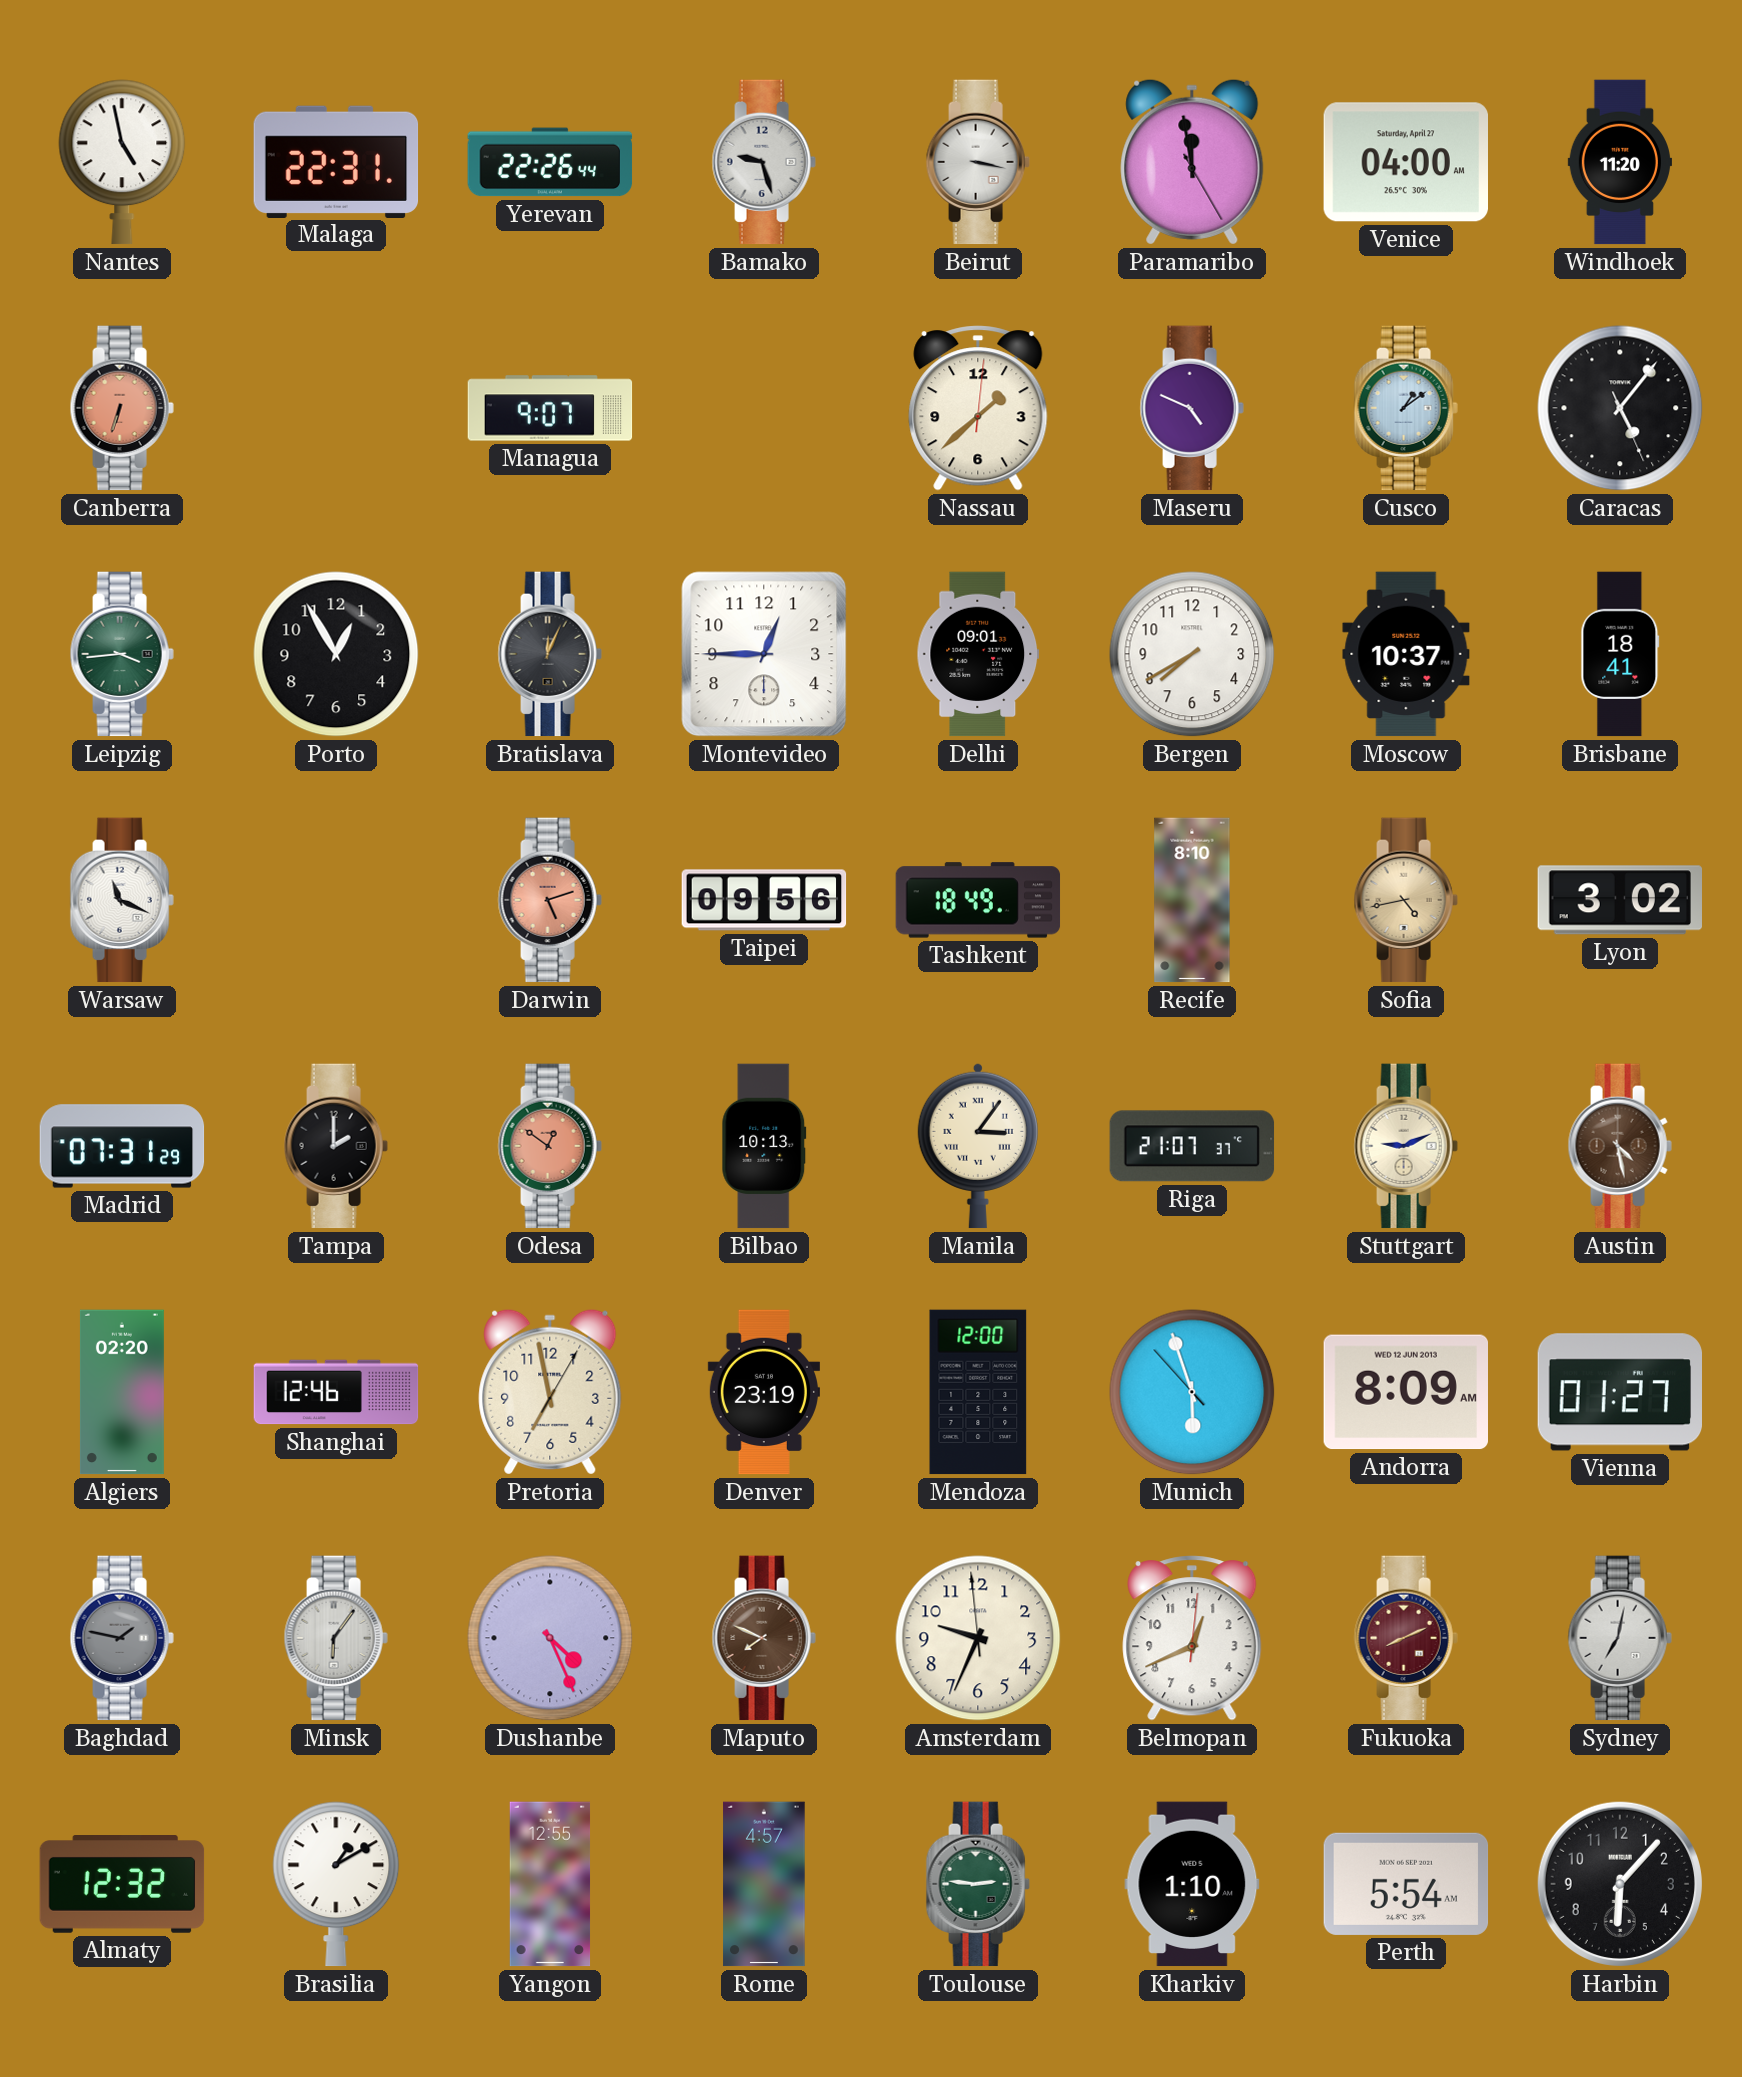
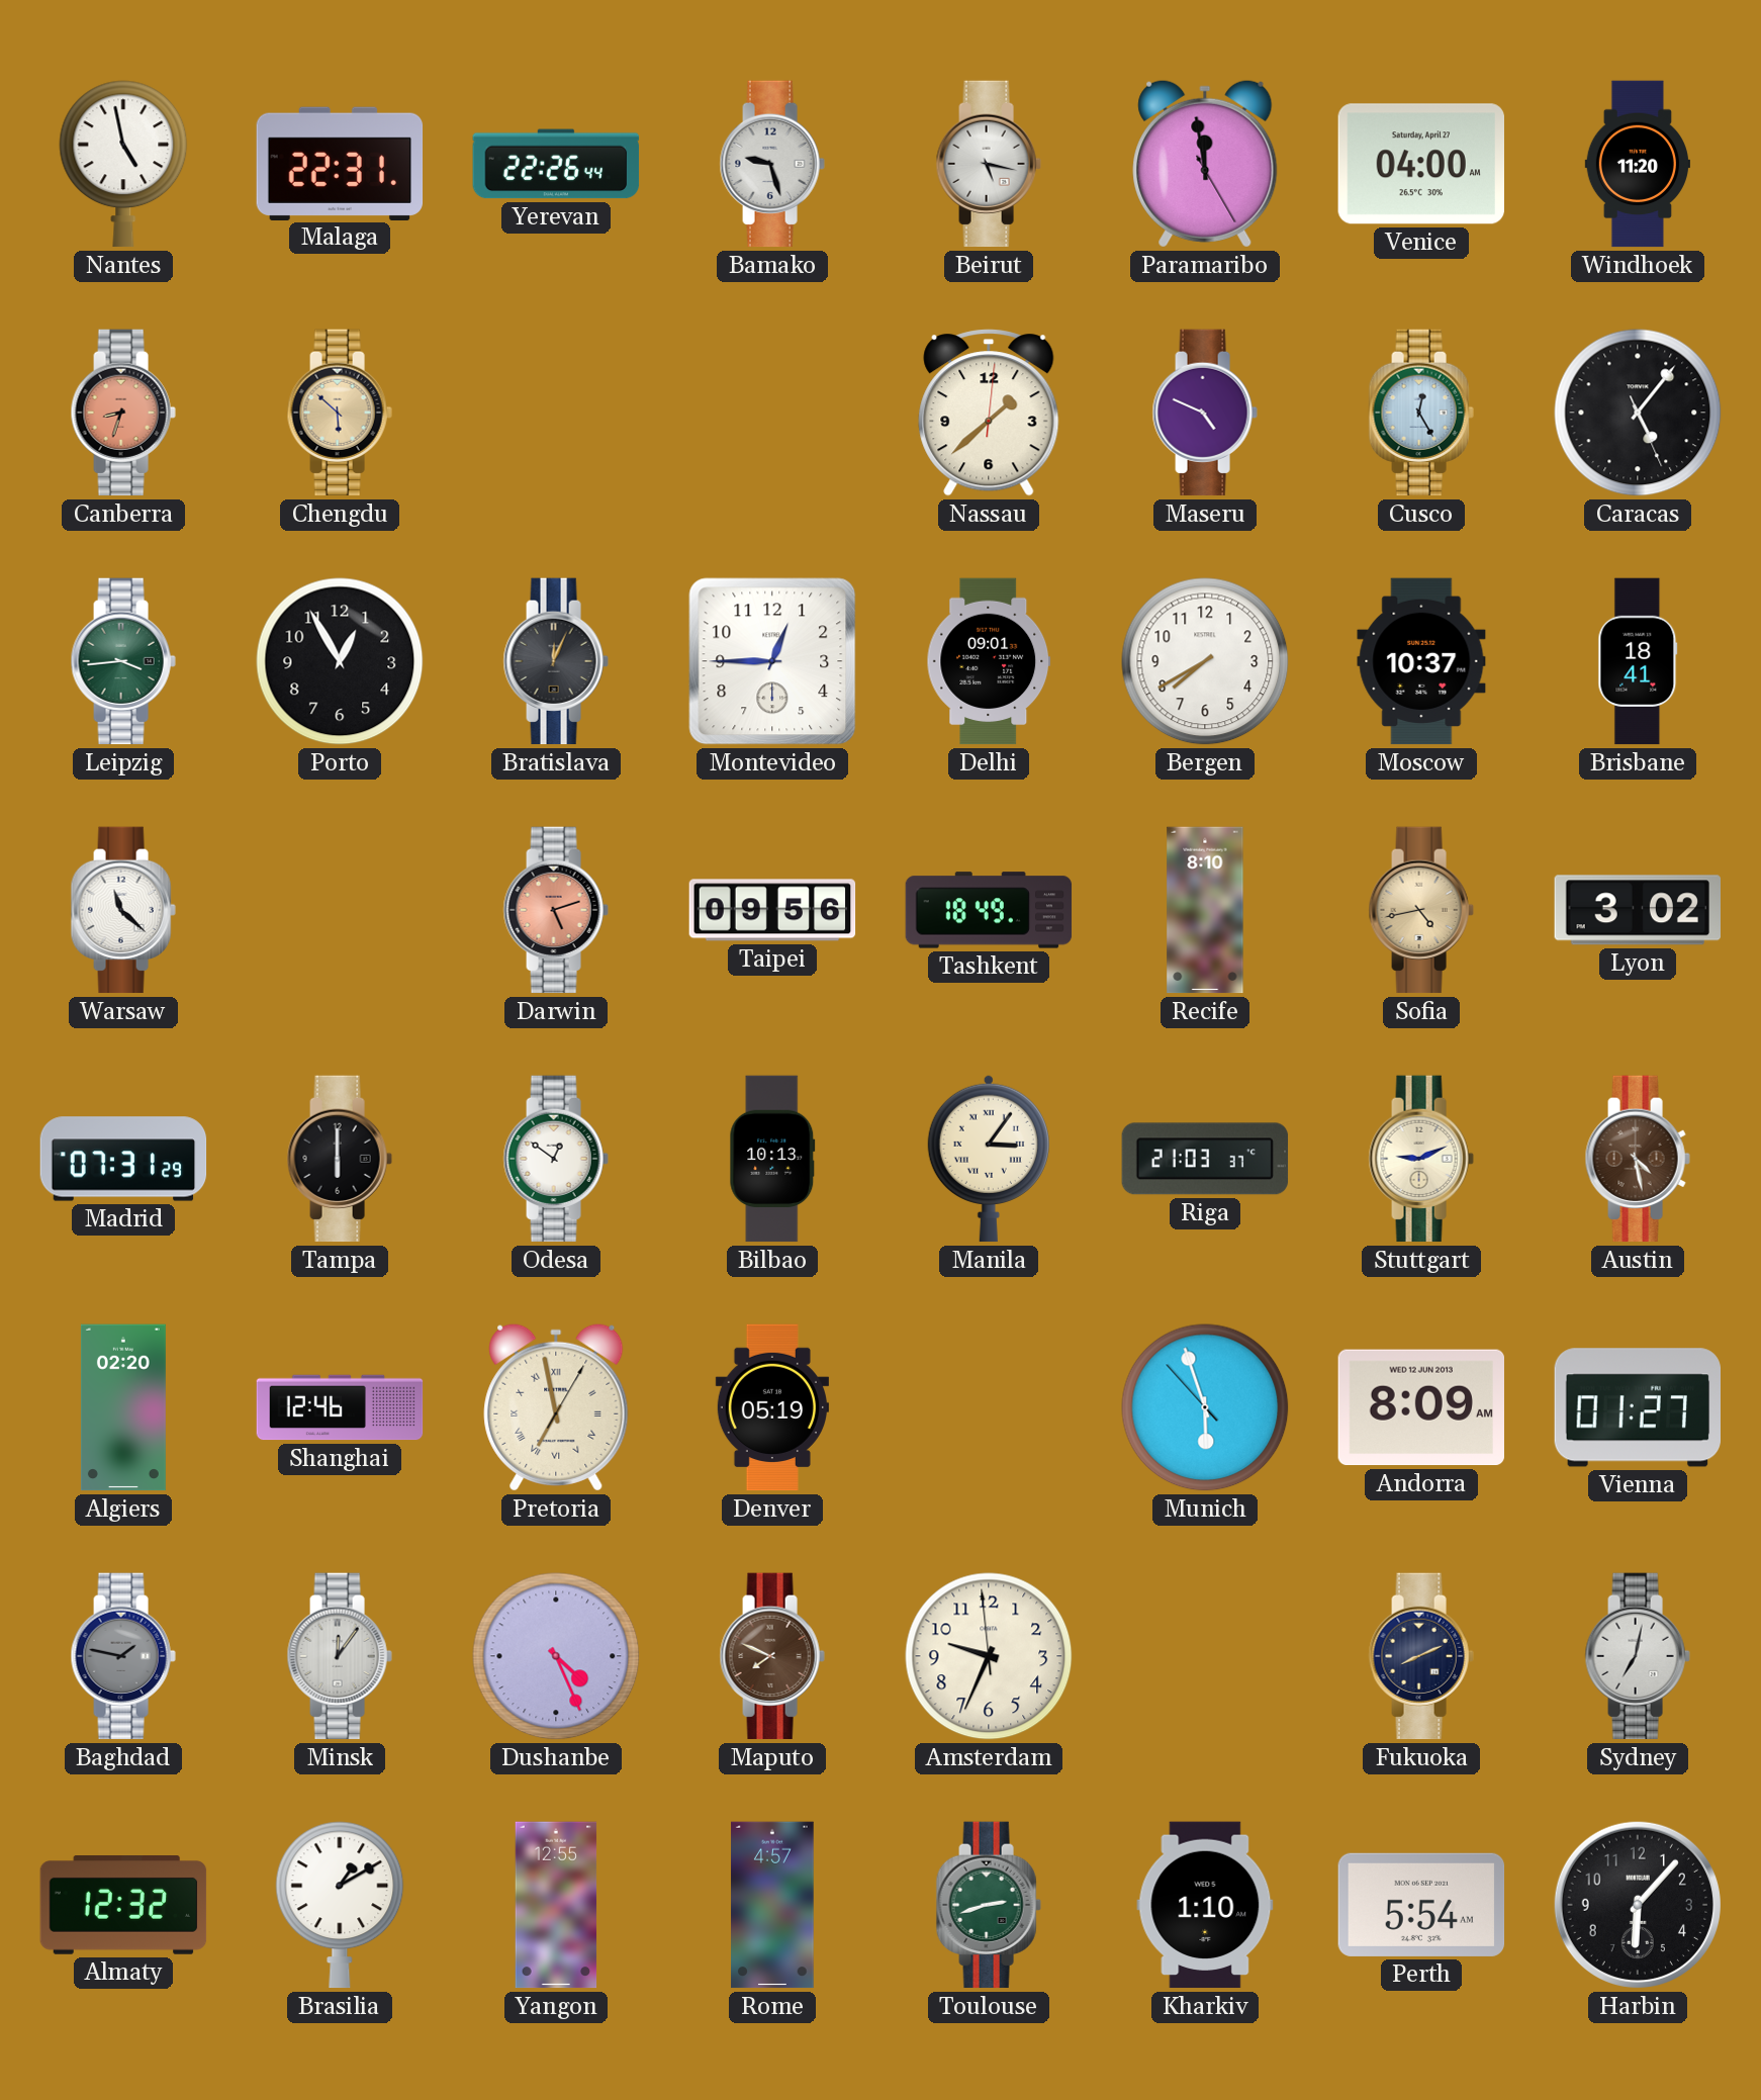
Beirut: 3:17 -> 5:17
Canberra: 6:33 -> 8:33
Chengdu: none -> 5:52
Managua: 9:07 -> none
Cusco: 1:09 -> 12:25
Warsaw: 11:19 -> 11:22
Tampa: 2:00 -> 6:00
Odesa dial: salmon -> white
Riga: 21:07 -> 21:03
Pretoria numerals: Arabic -> Roman
Denver: 23:19 -> 05:19
Mendoza: 12:00 -> none
Minsk: 6:06 -> 12:06
Belmopan: 12:41 -> none
Fukuoka dial: burgundy -> navy
Toulouse: 2:46 -> 2:42
